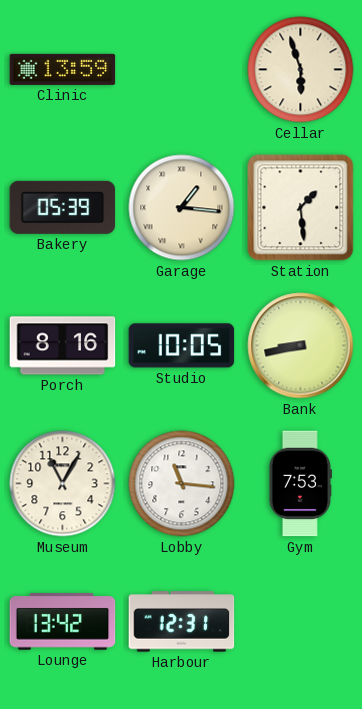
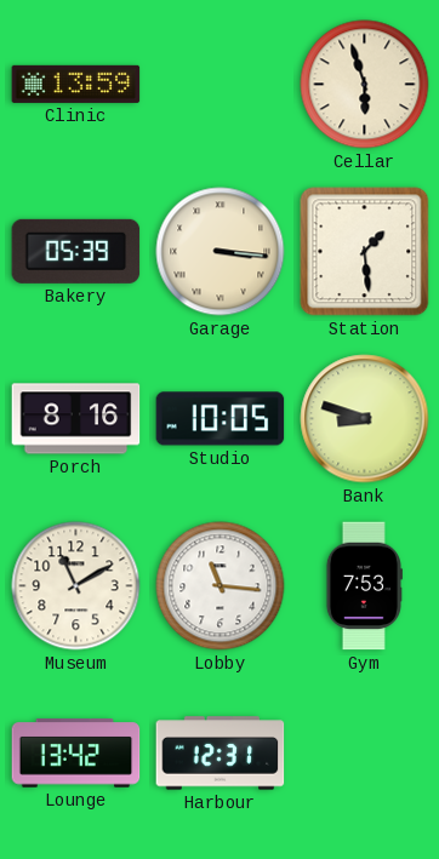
Garage: 1:16 -> 3:16
Bank: 8:43 -> 8:48
Museum: 11:05 -> 11:10
